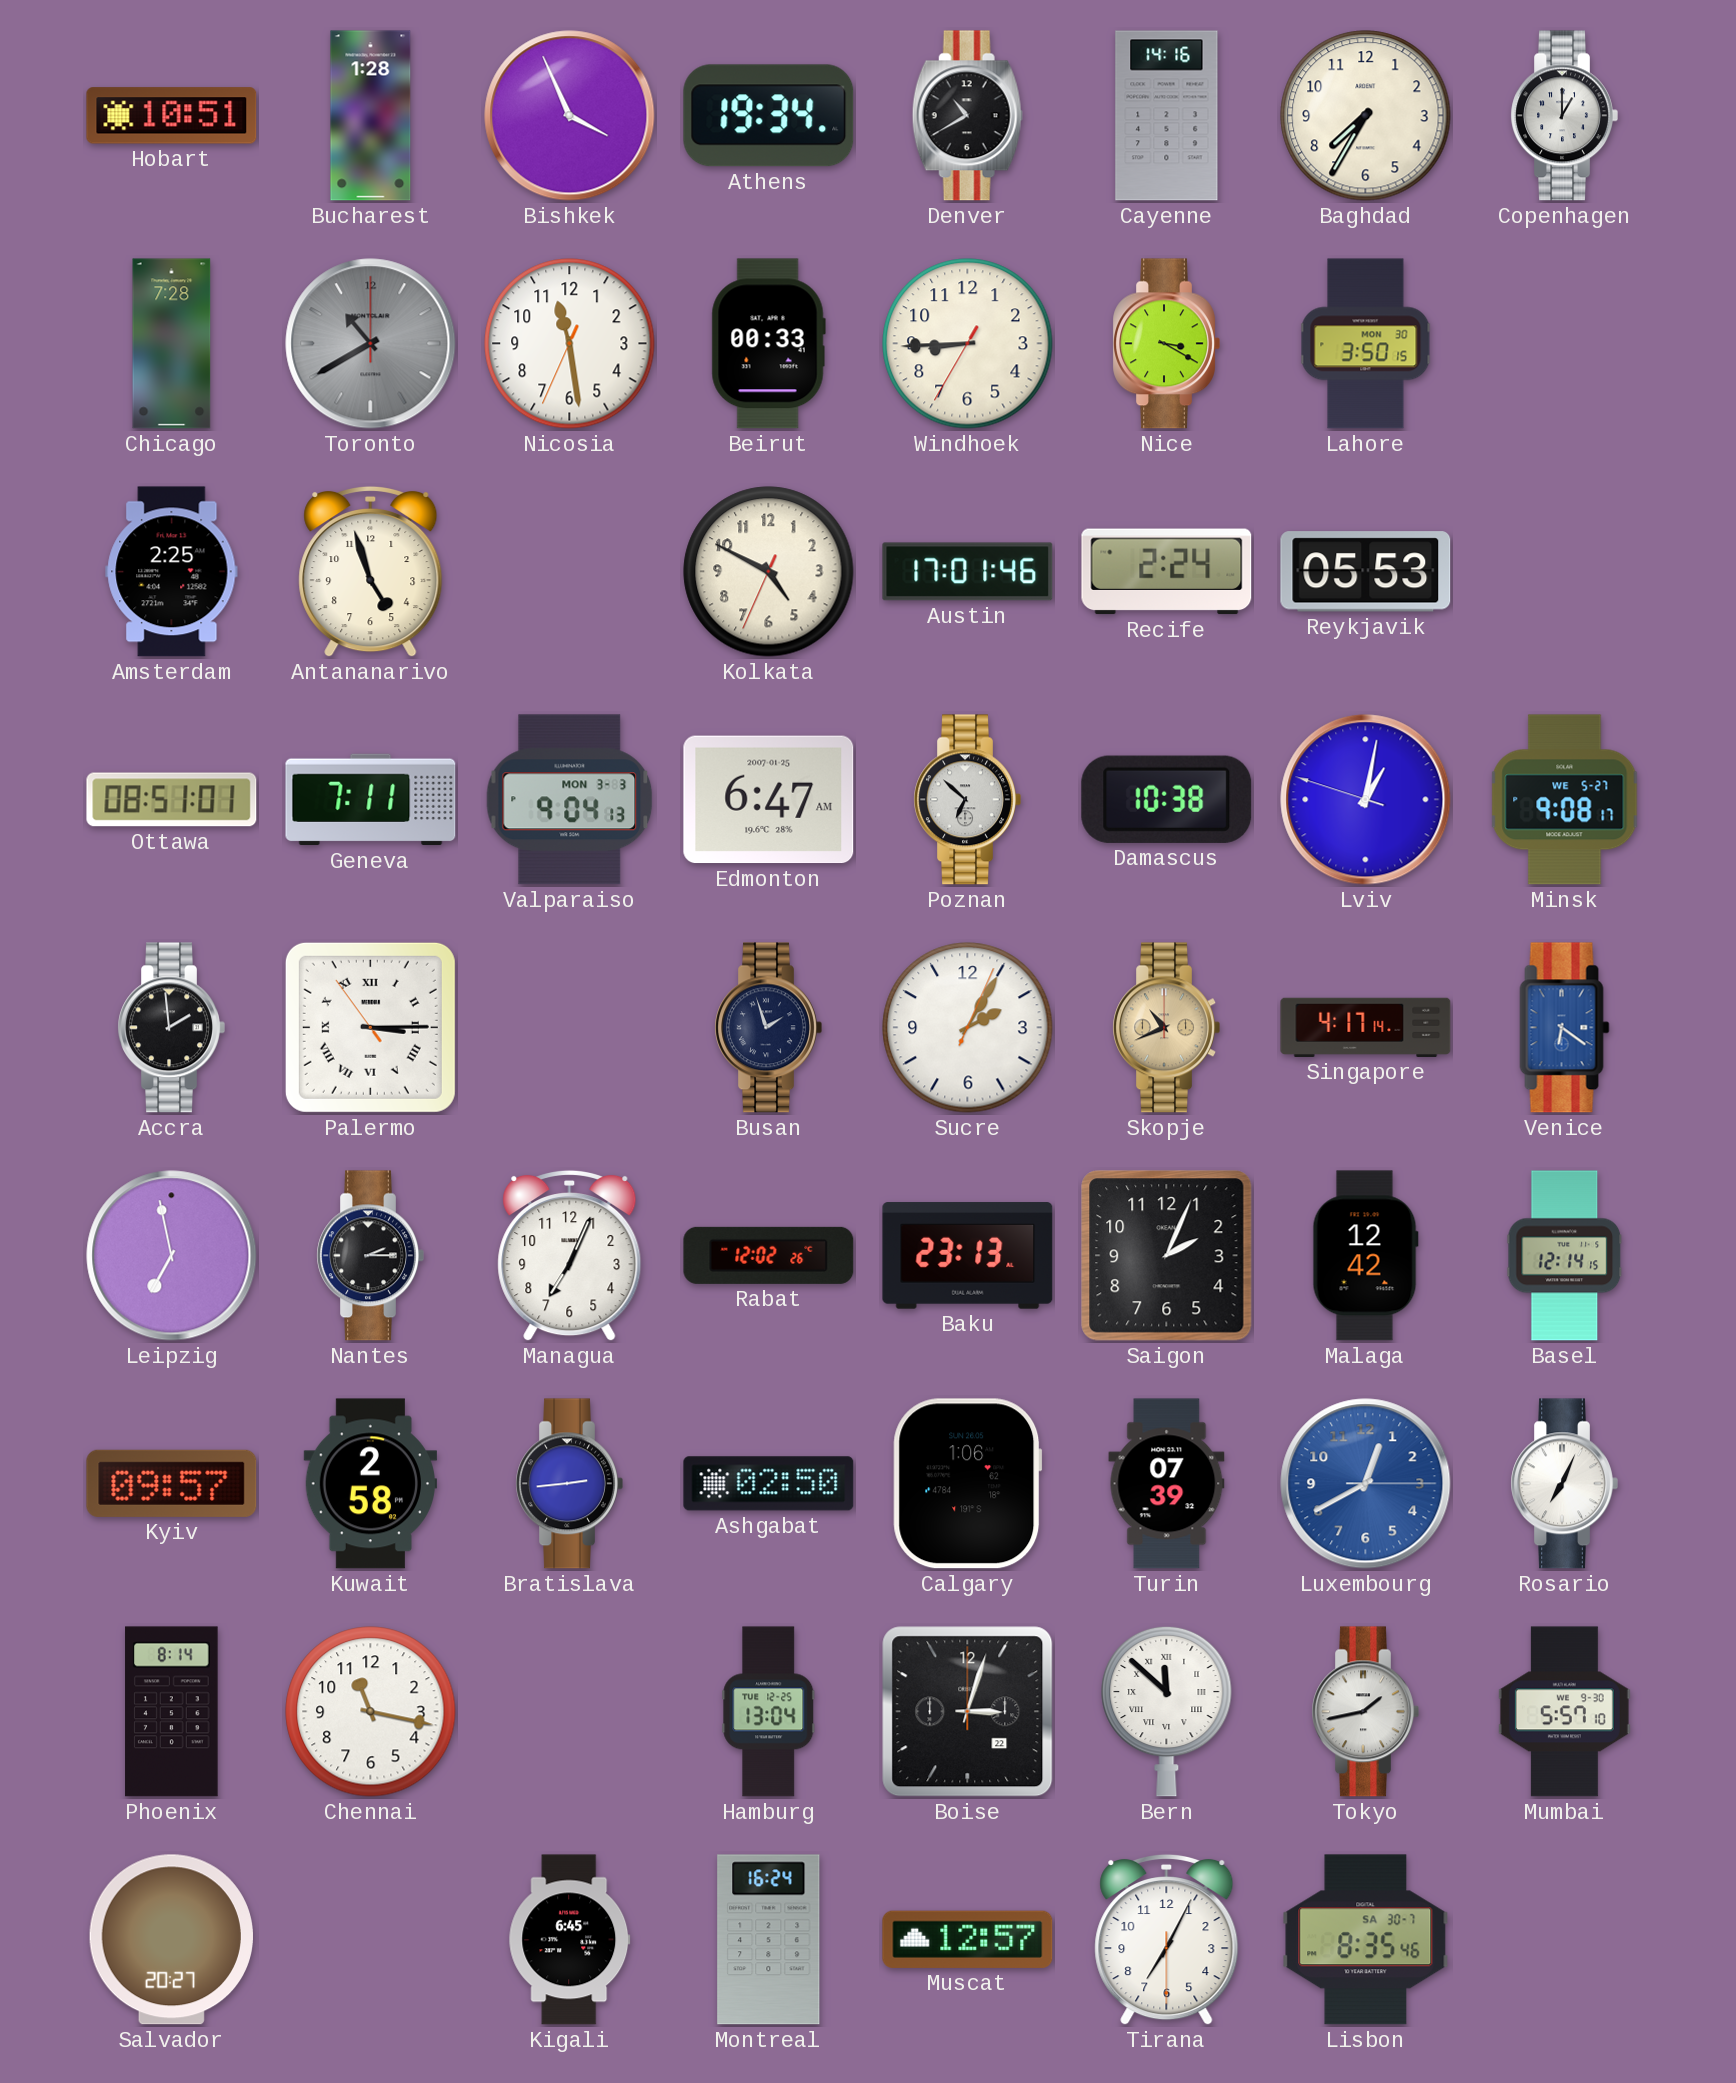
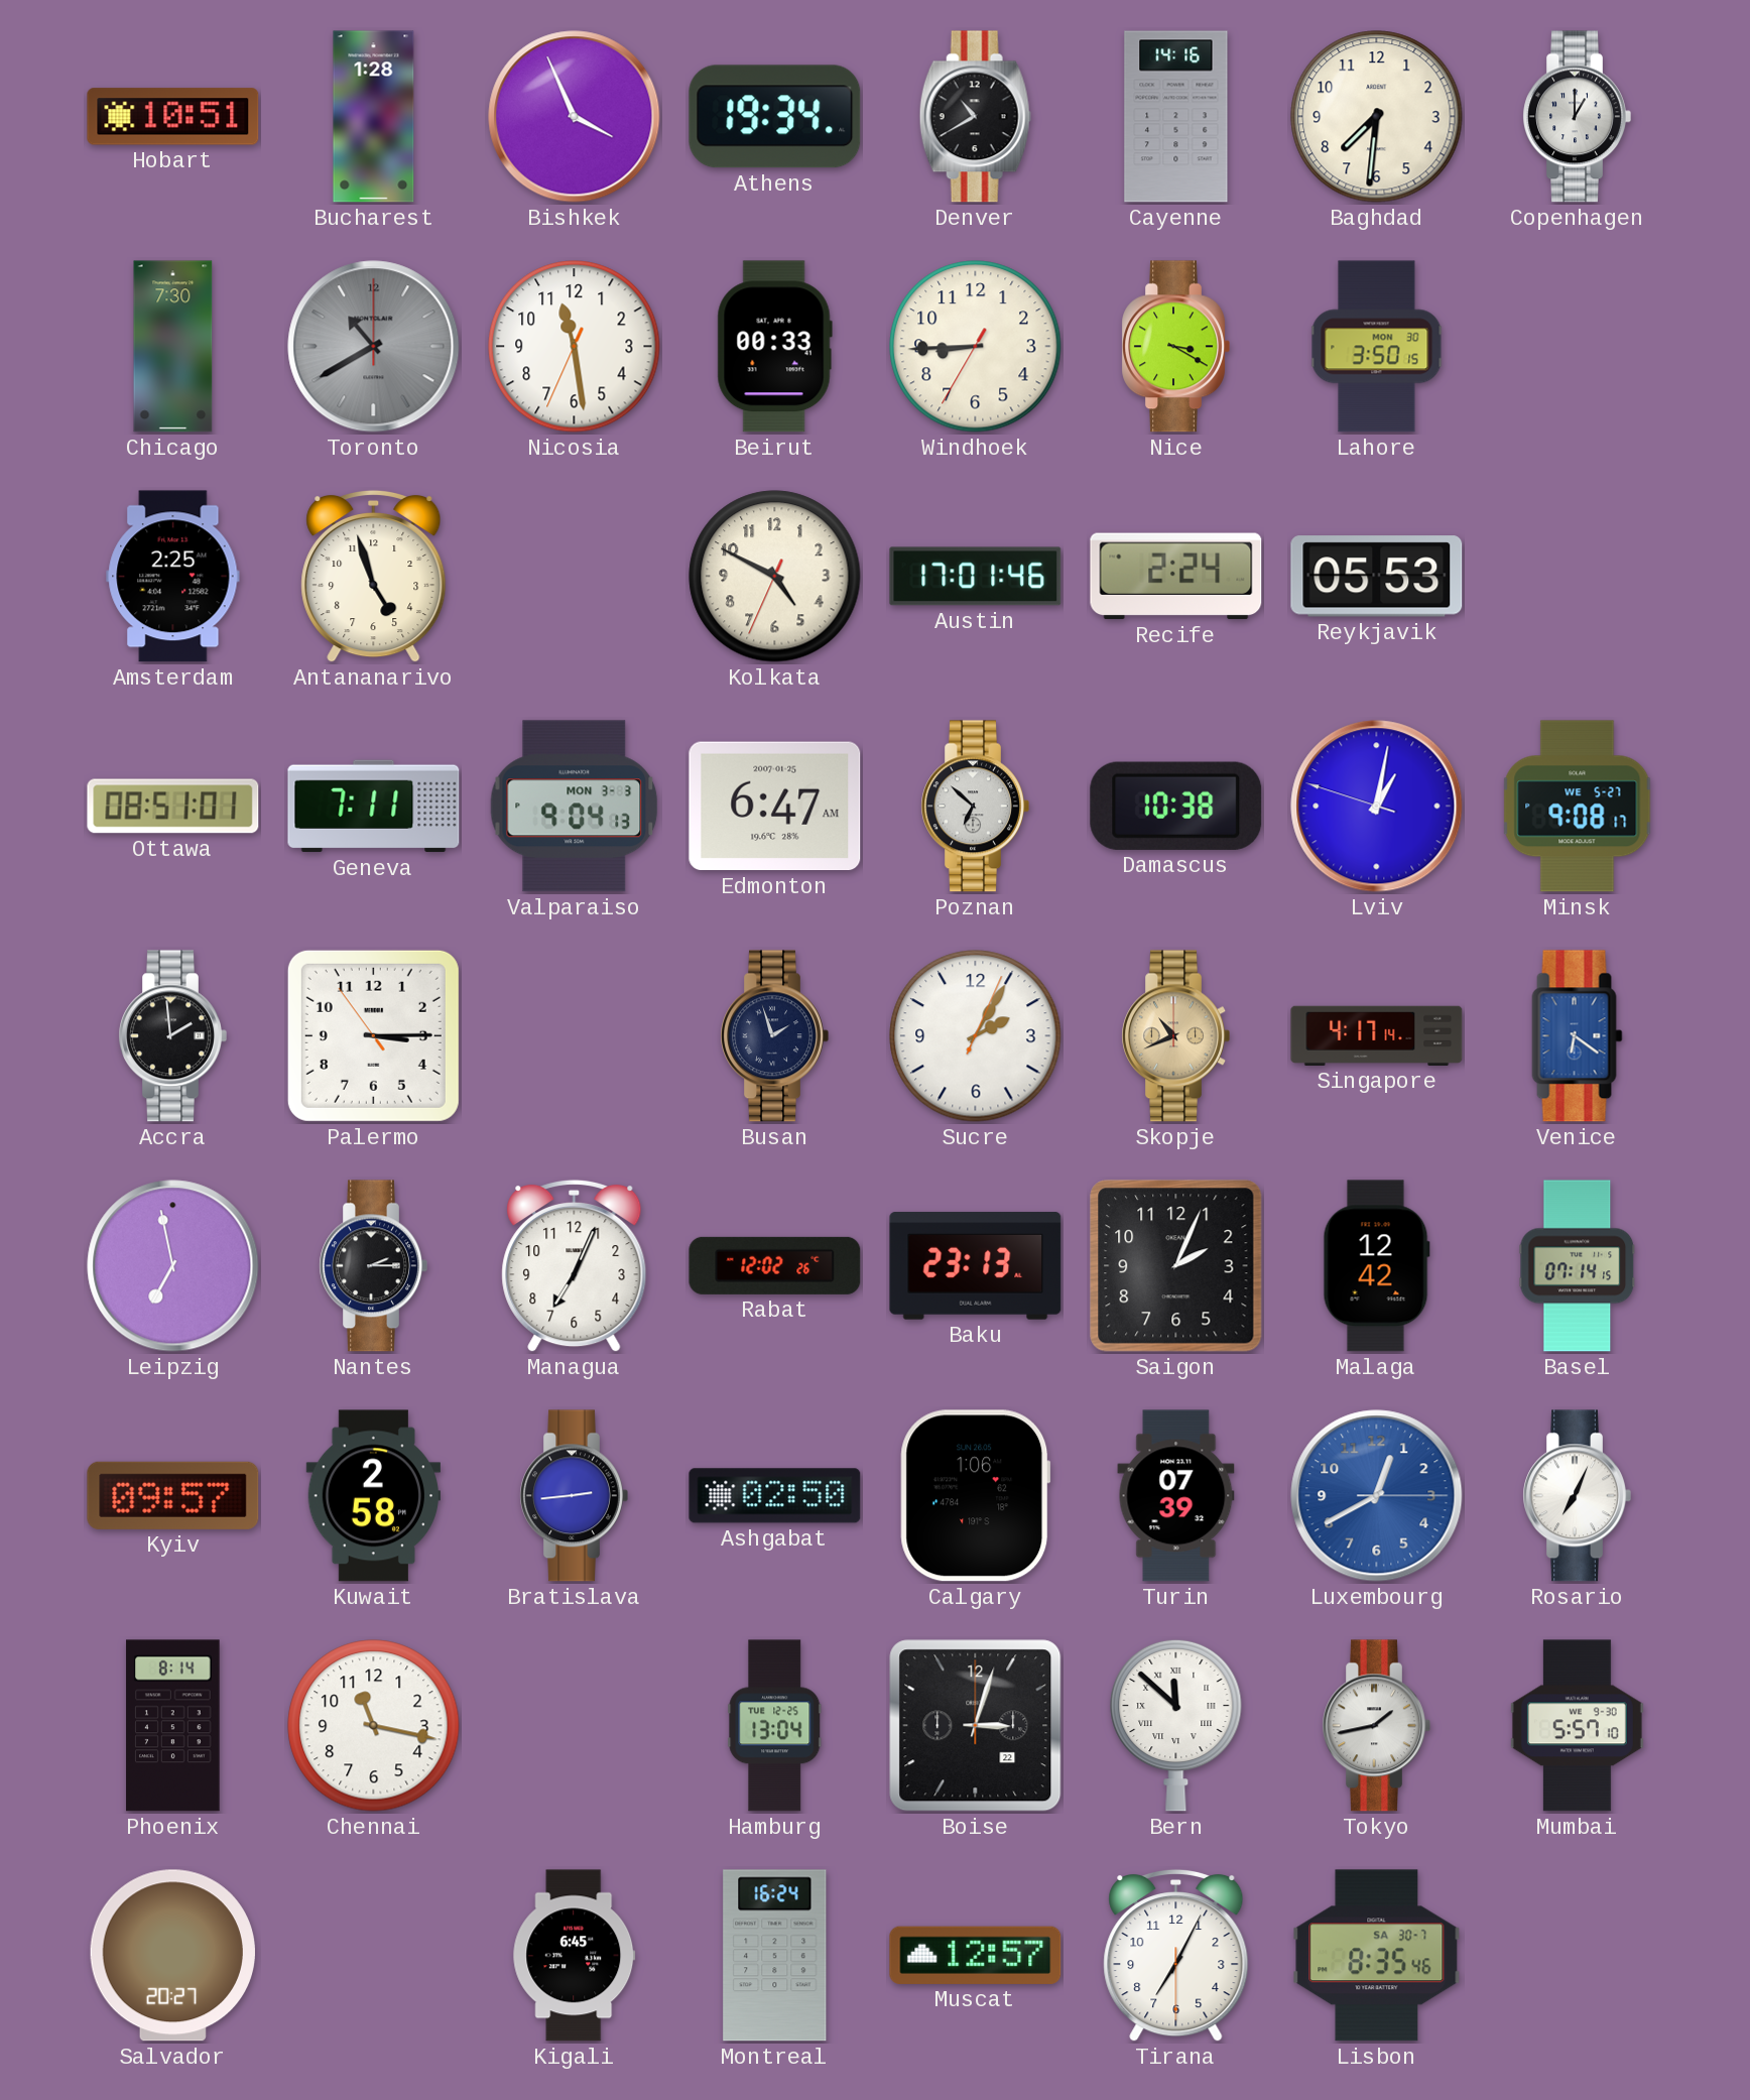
Baghdad: 7:35 -> 7:31
Chicago: 7:28 -> 7:30
Palermo numerals: Roman -> Arabic
Basel: 12:14 -> 07:14
